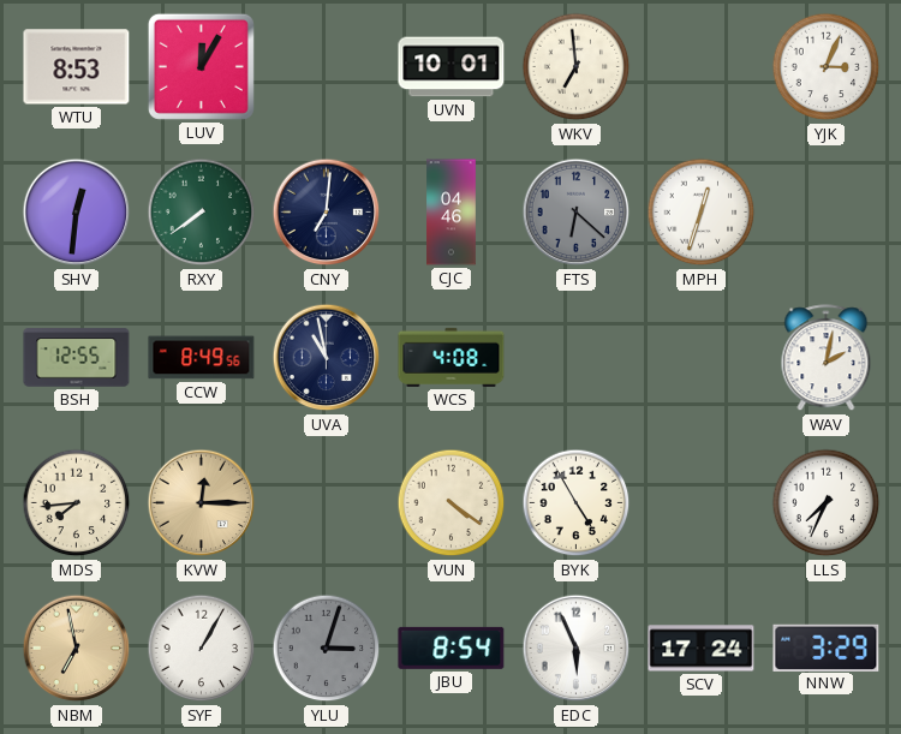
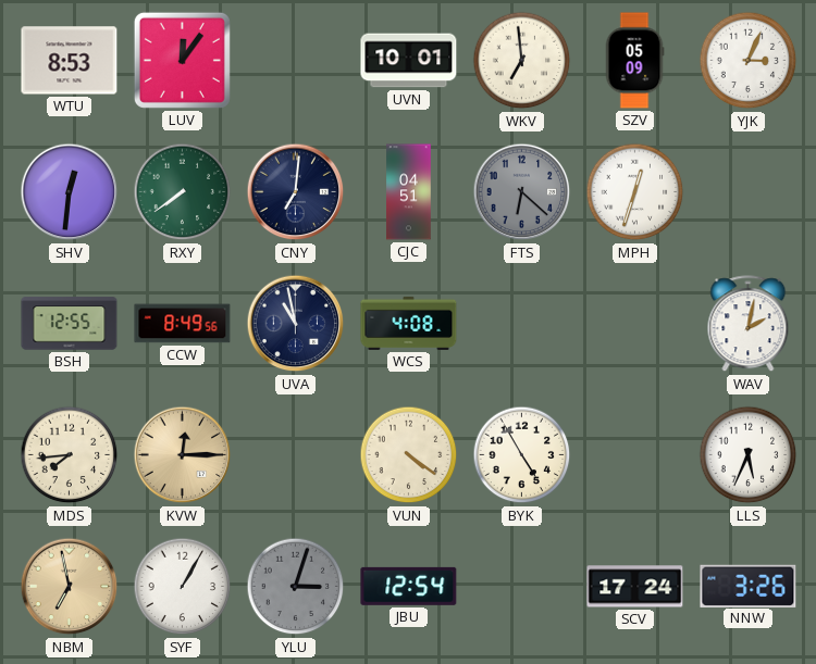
LUV: 12:05 -> 12:06
SZV: none -> 05:09
CJC: 04:46 -> 04:51
LLS: 7:34 -> 5:34
JBU: 8:54 -> 12:54
EDC: 5:56 -> none
NNW: 3:29 -> 3:26
